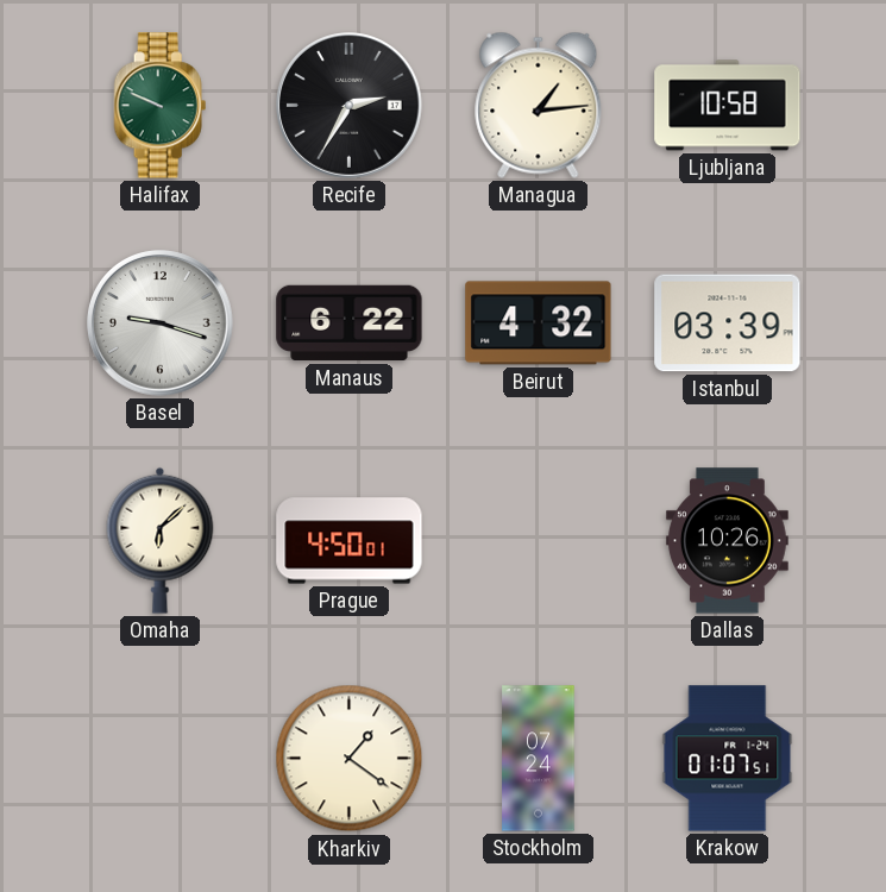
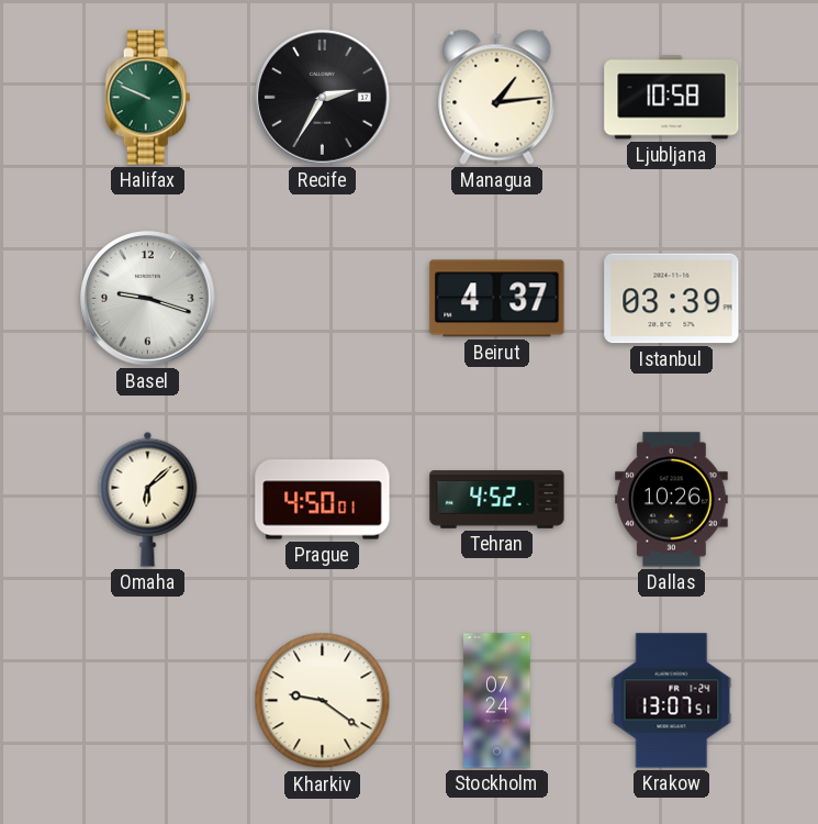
Manaus: 6:22 -> none
Beirut: 4:32 -> 4:37
Tehran: none -> 4:52
Kharkiv: 1:21 -> 9:21
Krakow: 01:07 -> 13:07
